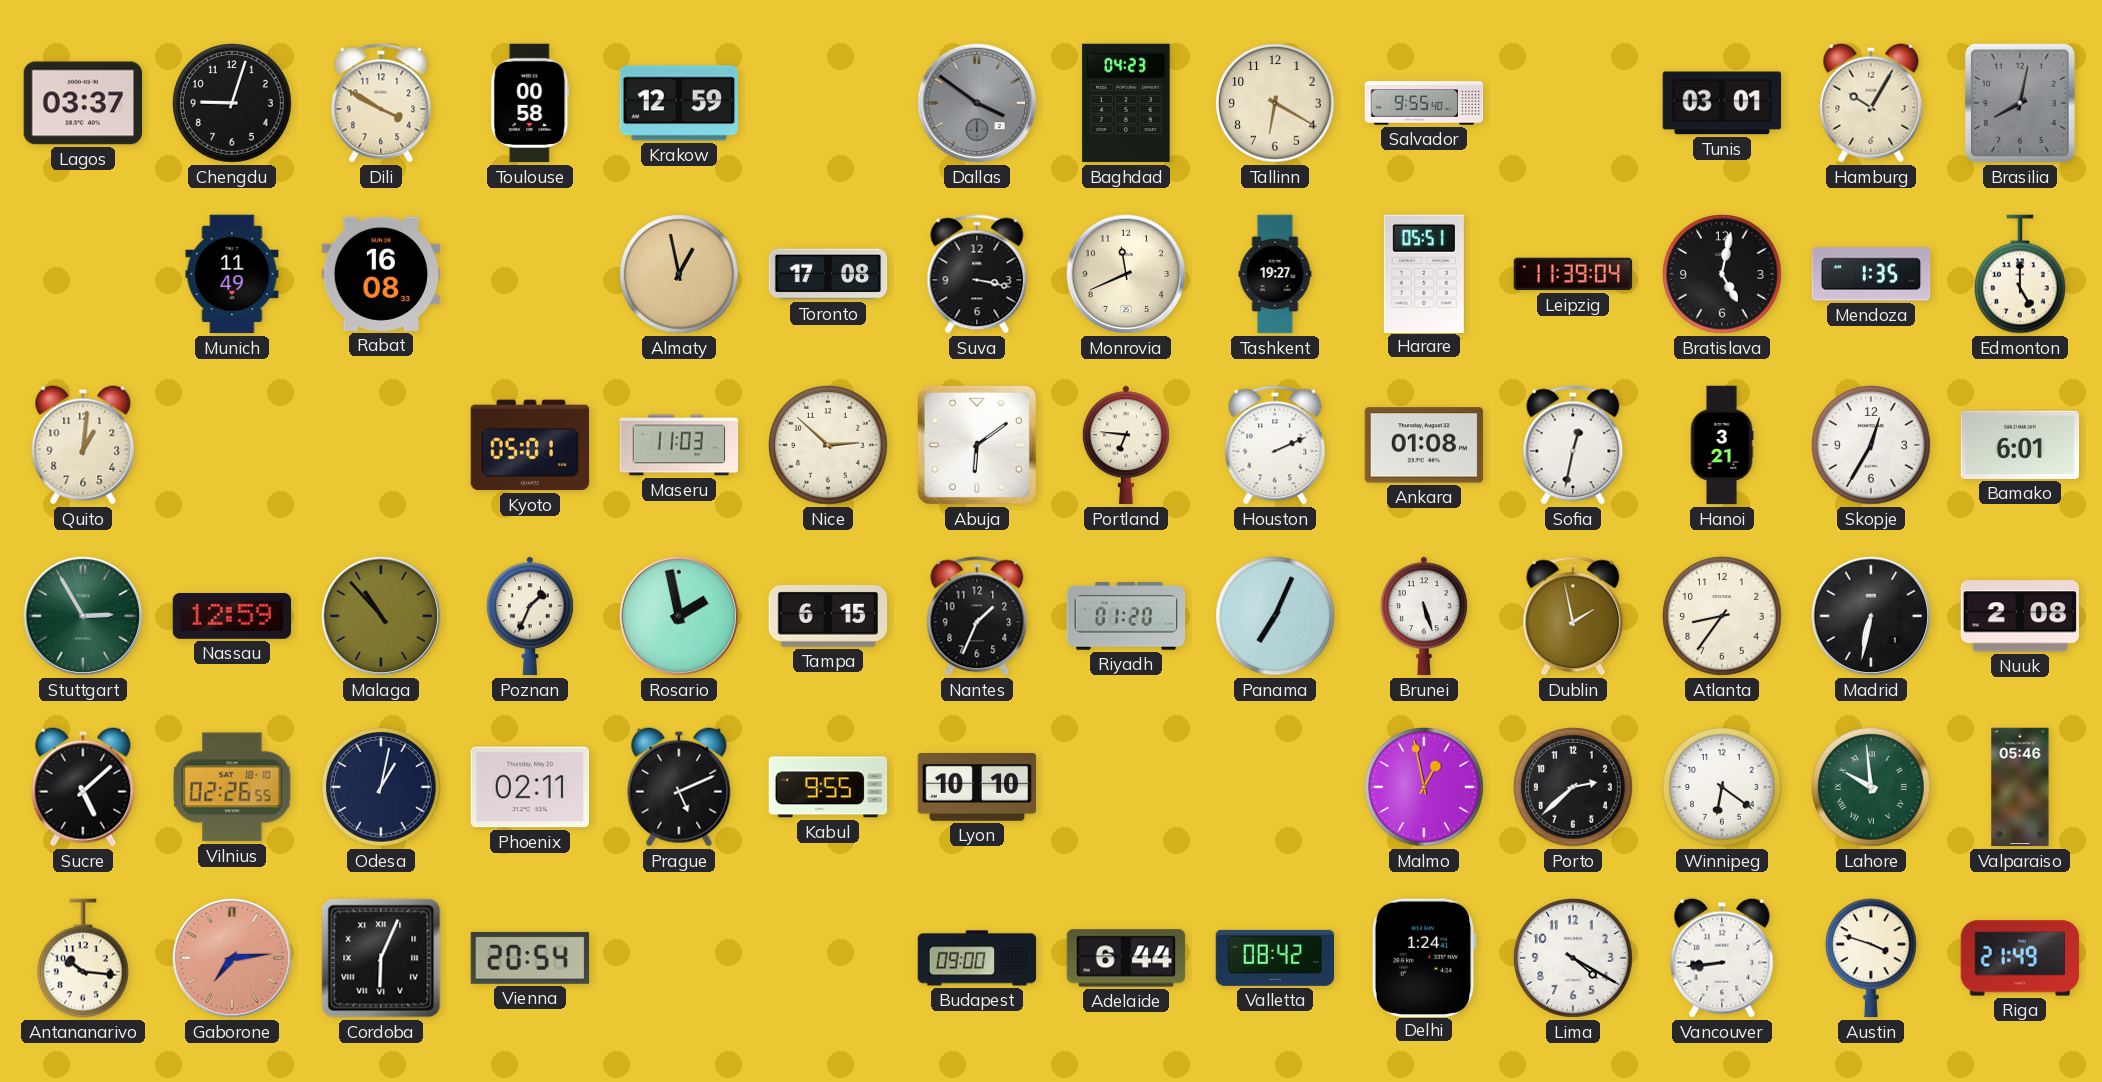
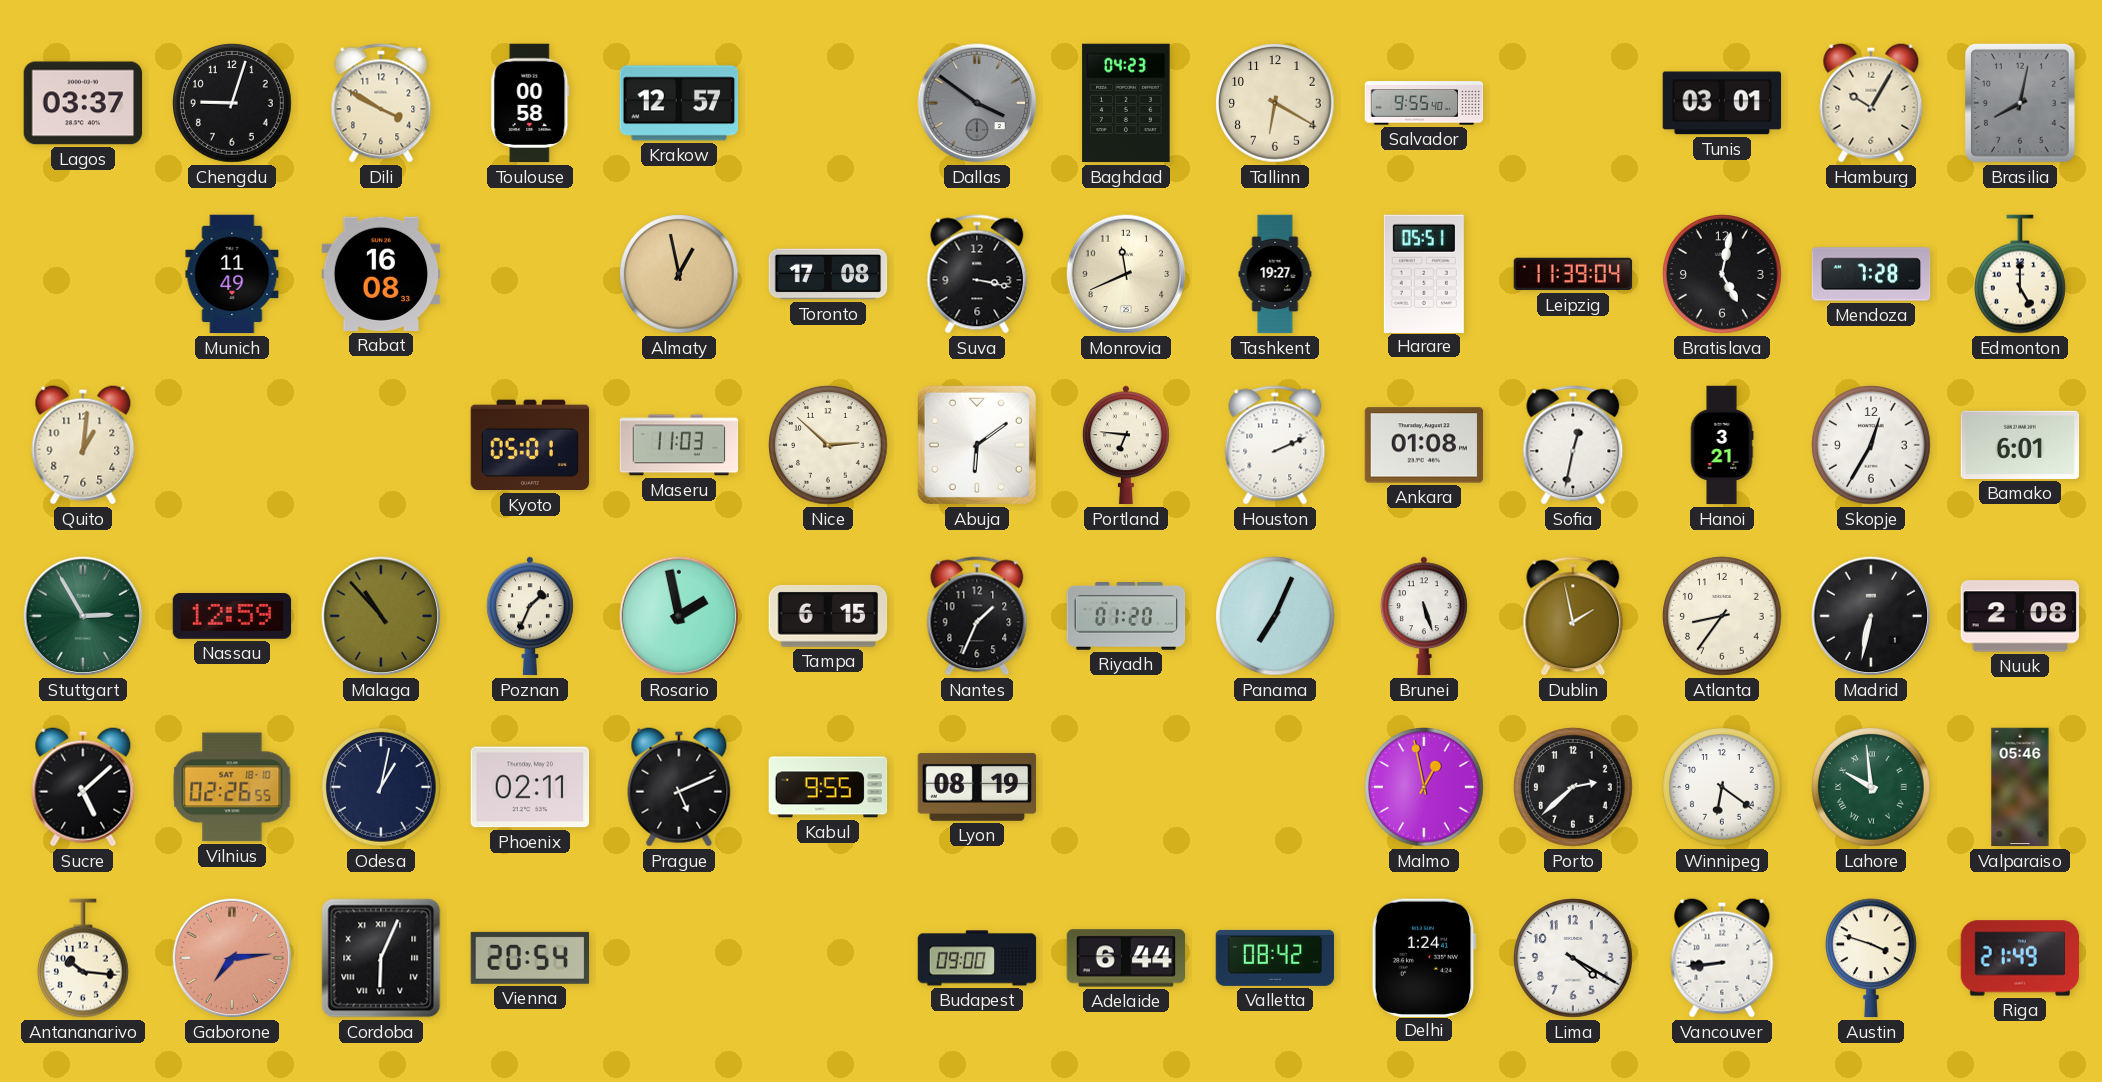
Krakow: 12:59 -> 12:57
Mendoza: 1:35 -> 7:28
Lyon: 10:10 -> 08:19
